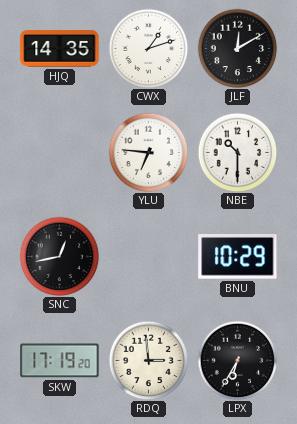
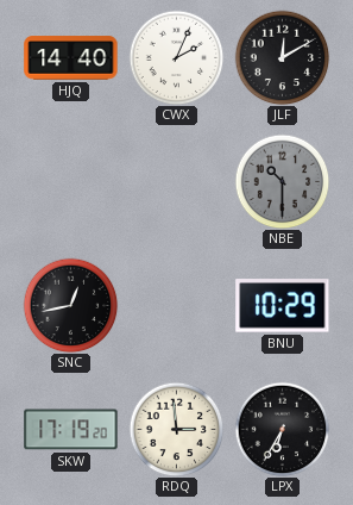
HJQ: 14:35 -> 14:40
CWX: 1:12 -> 2:04
YLU: 6:46 -> none
NBE dial: white -> grey
